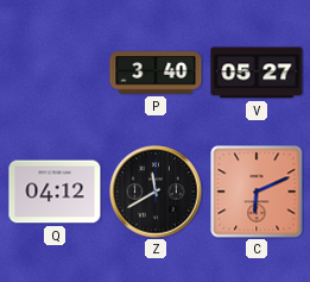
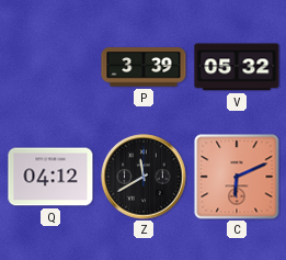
P: 3:40 -> 3:39
V: 05:27 -> 05:32
